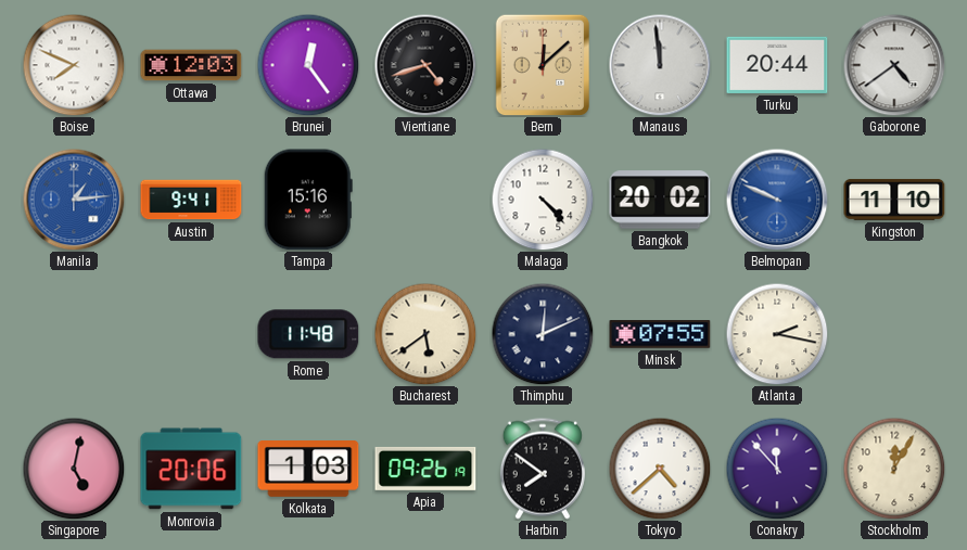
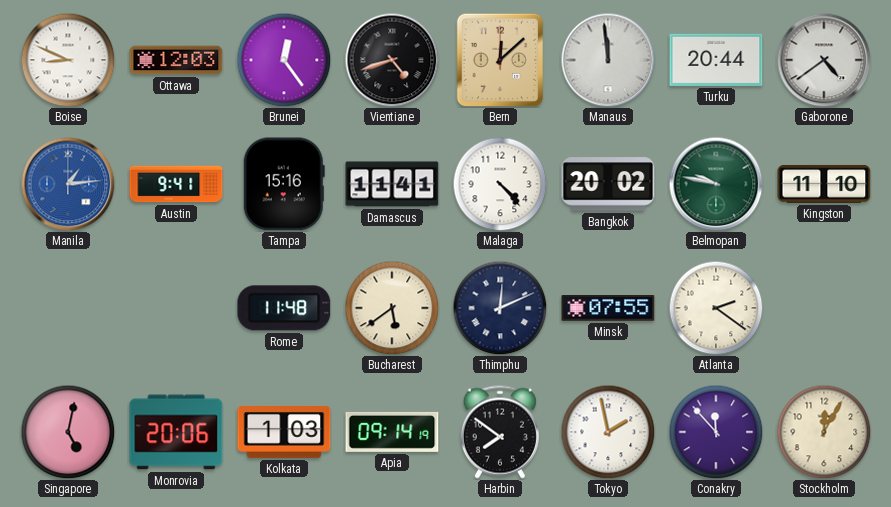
Boise: 7:49 -> 8:49
Damascus: none -> 11:41
Belmopan: 9:49 -> 9:47
Belmopan dial: blue -> green
Atlanta: 2:17 -> 2:21
Apia: 09:26 -> 09:14
Tokyo: 4:38 -> 1:58
